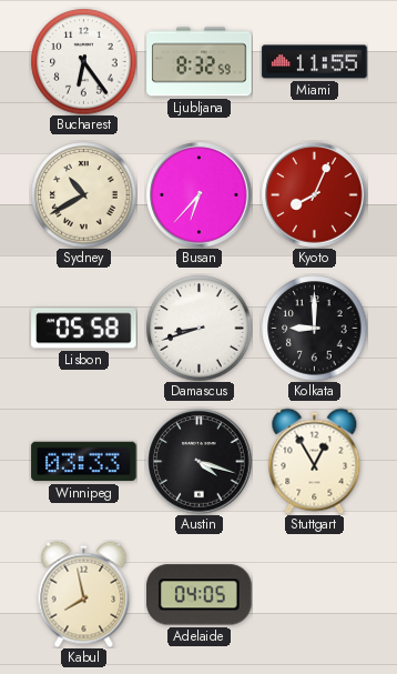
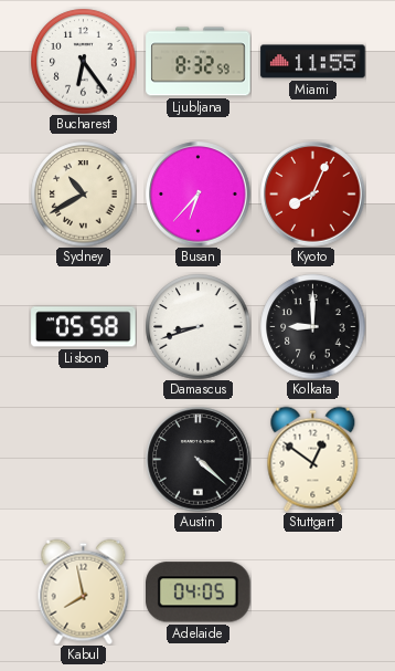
Winnipeg: 03:33 -> none
Austin: 4:18 -> 4:22
Stuttgart: 12:55 -> 12:51
